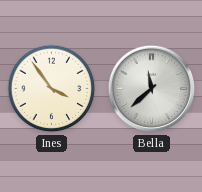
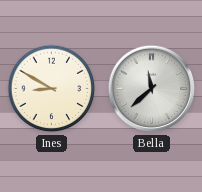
Ines: 3:54 -> 8:50
